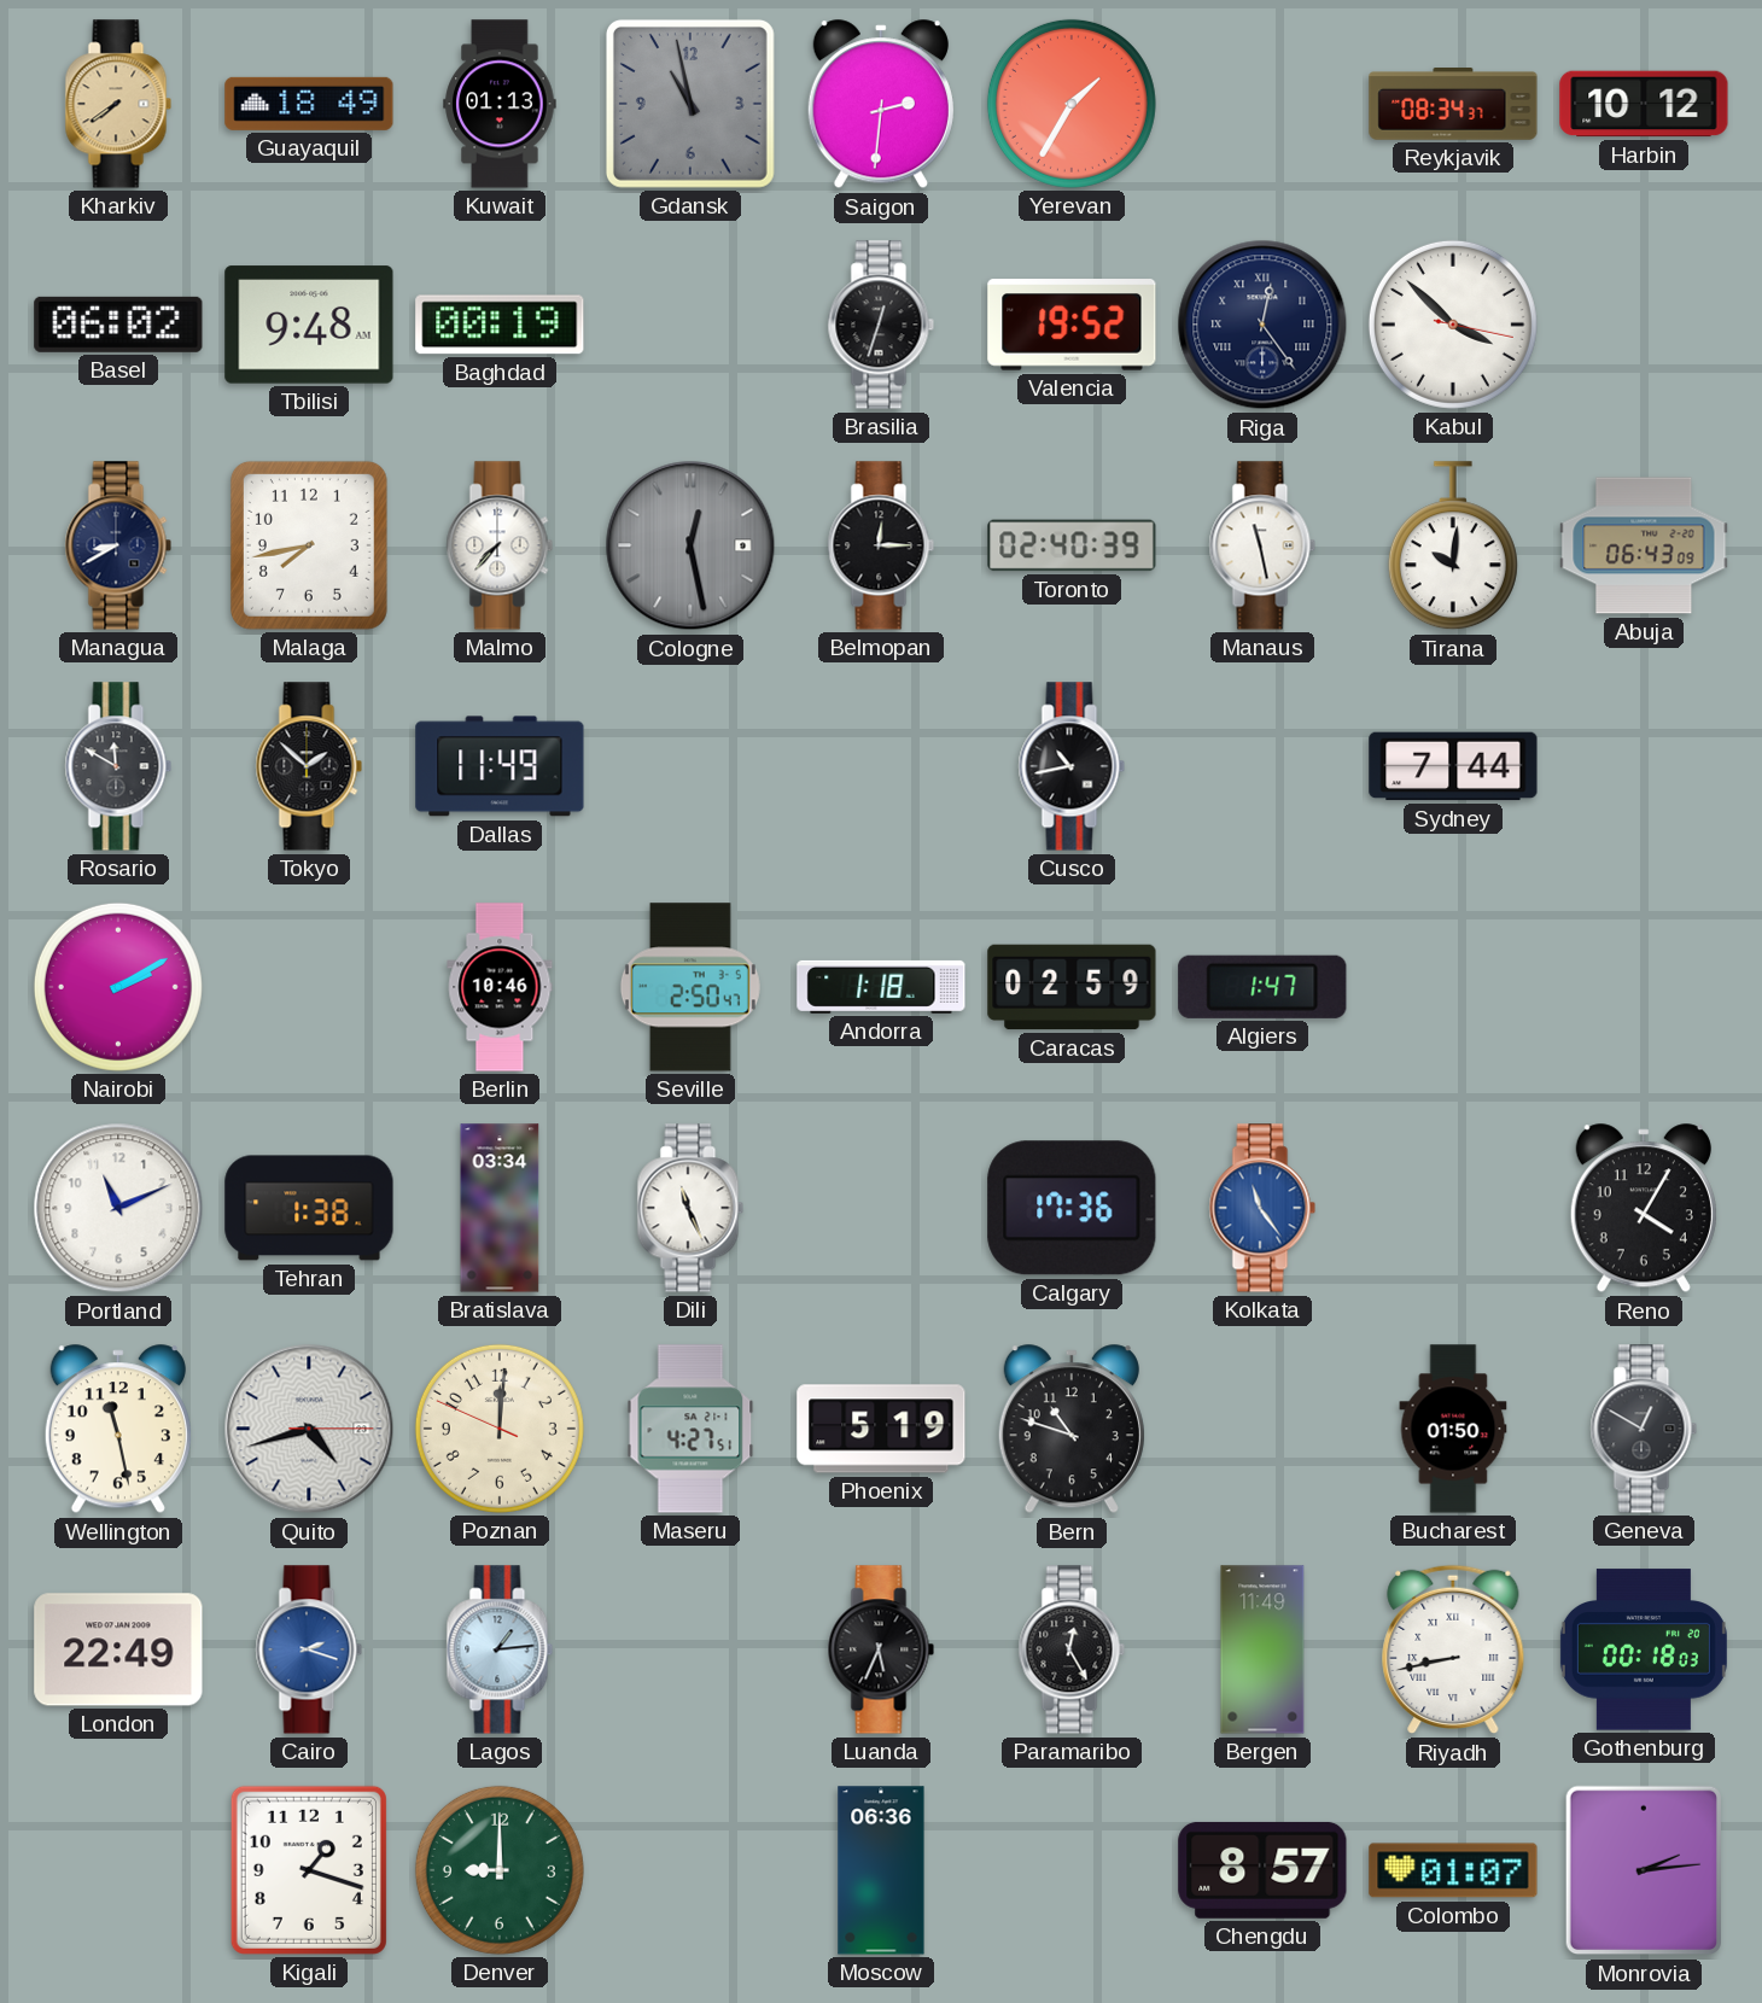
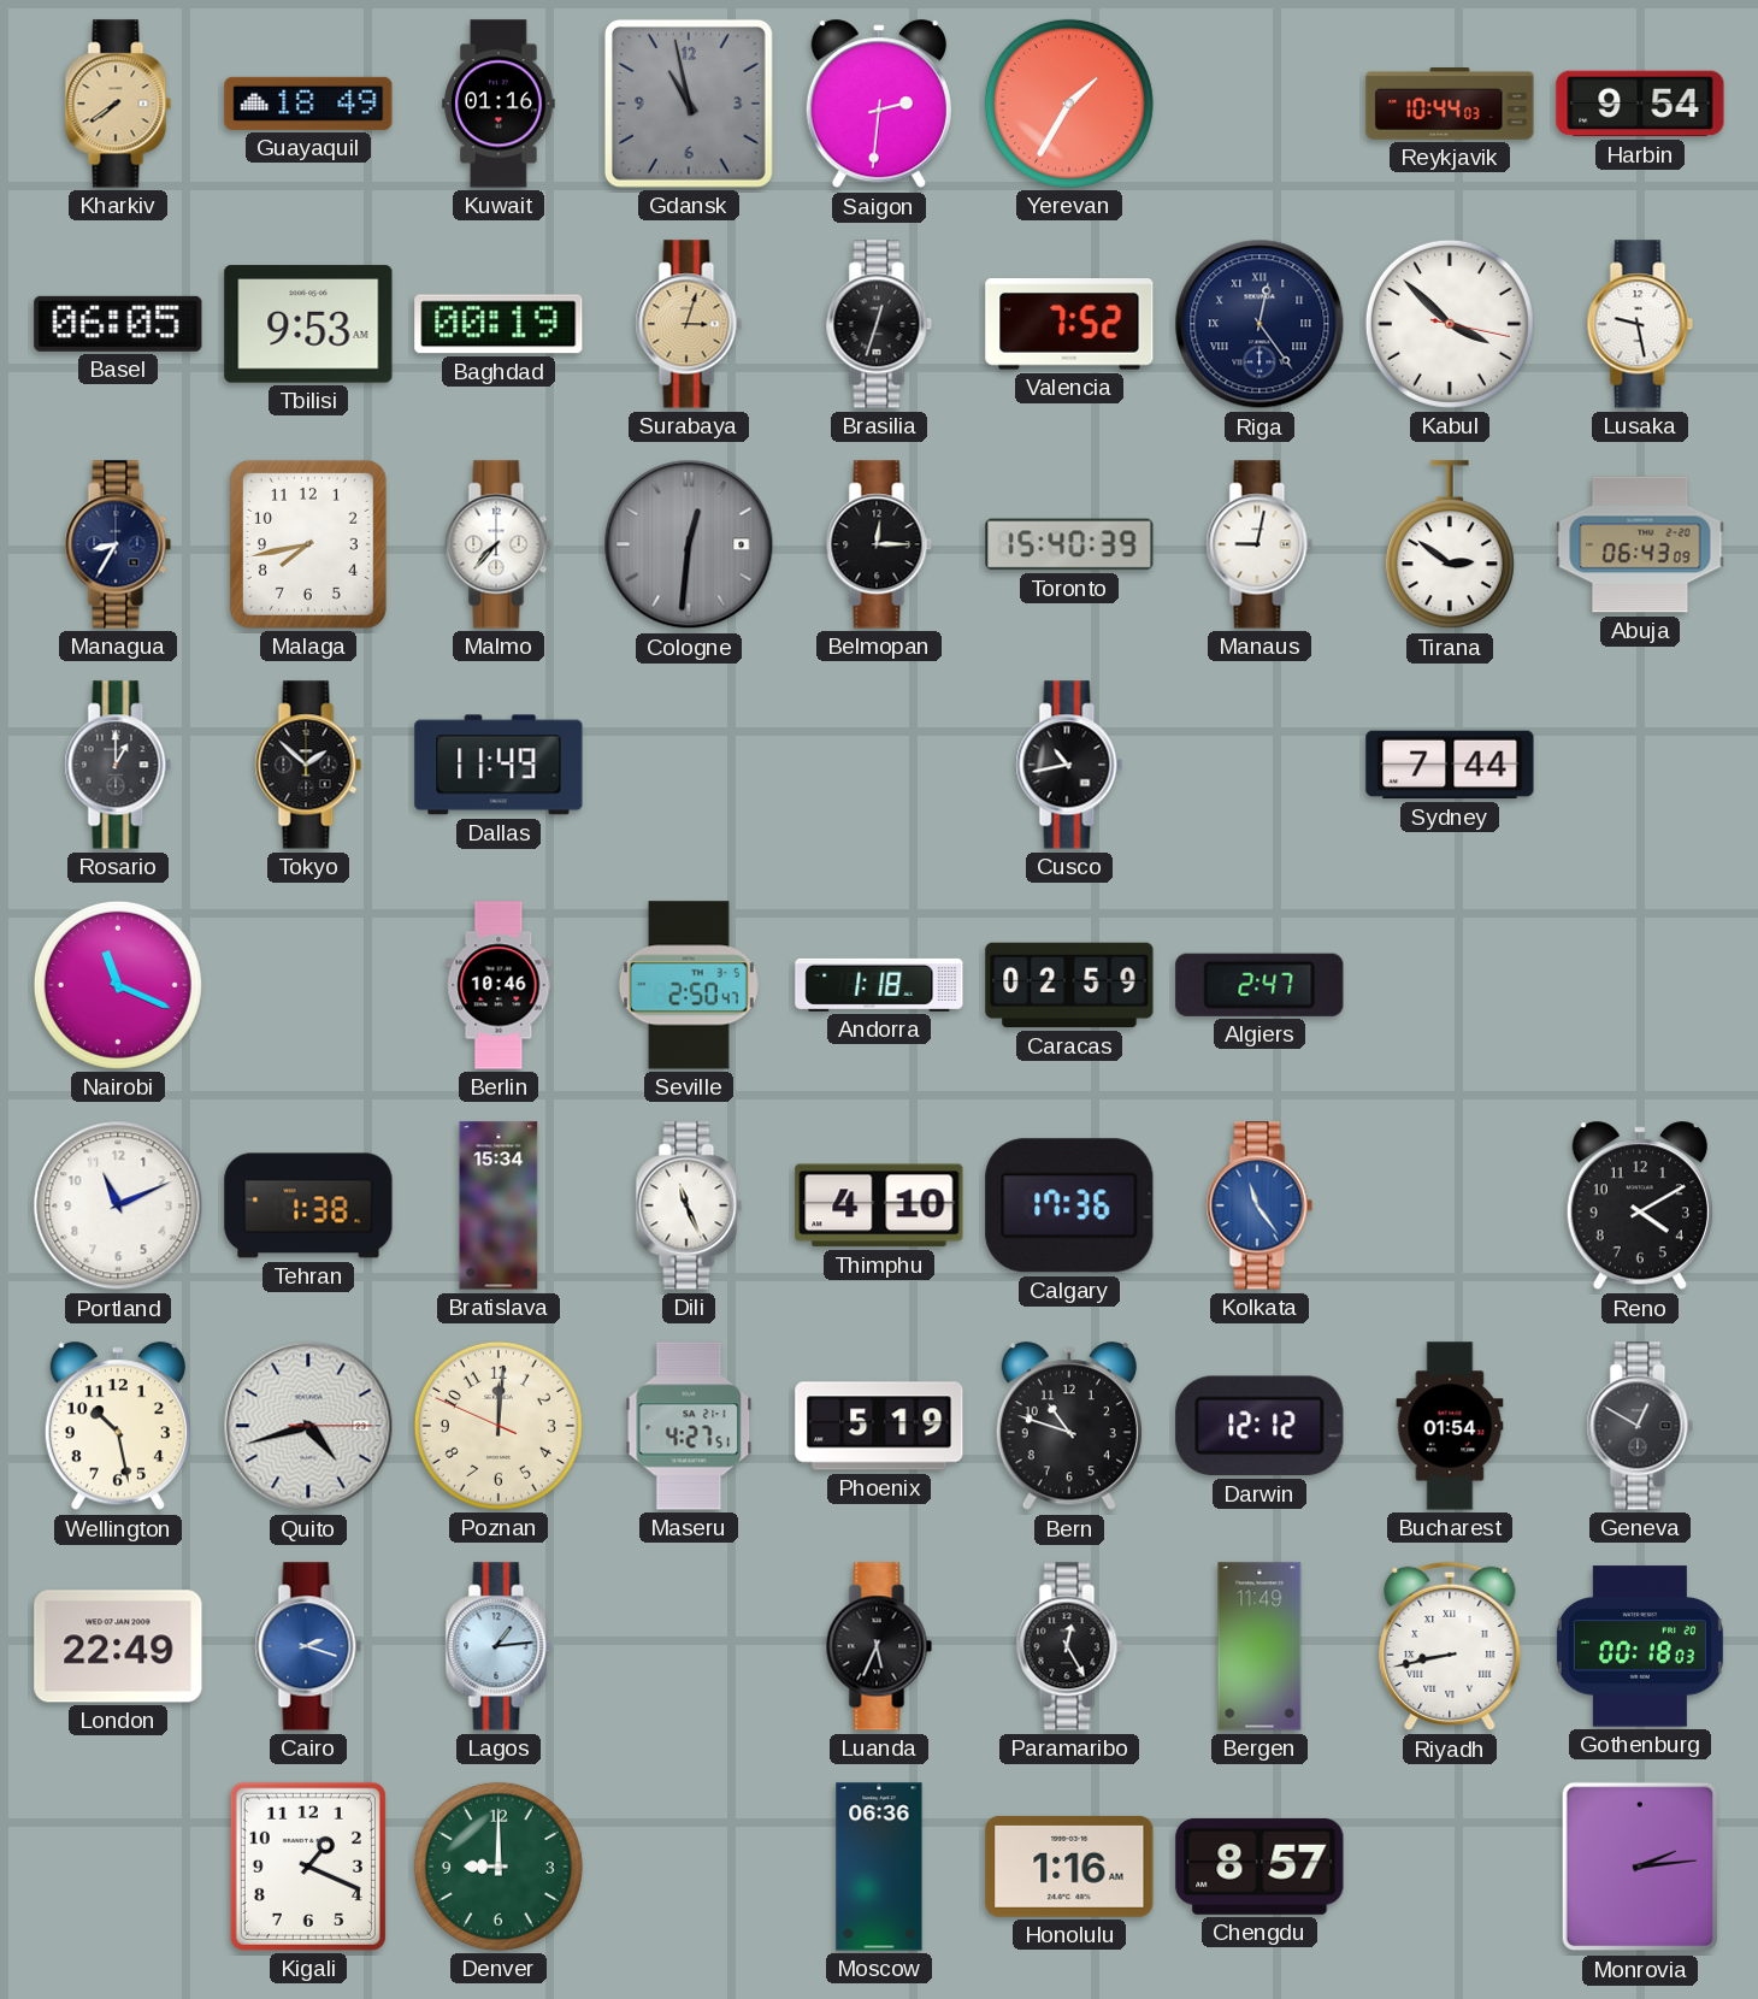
Kuwait: 01:13 -> 01:16
Reykjavik: 08:34 -> 10:44
Harbin: 10:12 -> 9:54
Basel: 06:02 -> 06:05
Tbilisi: 9:48 -> 9:53
Surabaya: none -> 3:03
Valencia: 19:52 -> 7:52
Lusaka: none -> 9:28
Managua: 8:40 -> 8:35
Cologne: 12:28 -> 12:31
Toronto: 02:40 -> 15:40
Manaus: 11:28 -> 9:02
Tirana: 10:01 -> 2:51
Rosario: 11:50 -> 1:00
Nairobi: 2:10 -> 11:19
Algiers: 1:47 -> 2:47
Bratislava: 03:34 -> 15:34
Thimphu: none -> 4:10
Reno: 4:05 -> 4:10
Wellington: 11:28 -> 10:28
Darwin: none -> 12:12
Bucharest: 01:50 -> 01:54
Kigali: 1:18 -> 1:19
Honolulu: none -> 1:16
Colombo: 01:07 -> none
